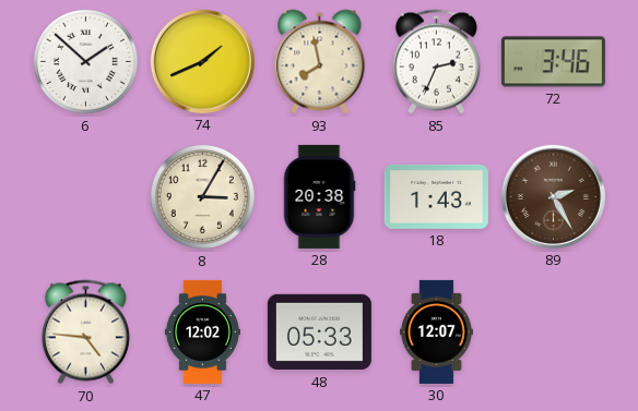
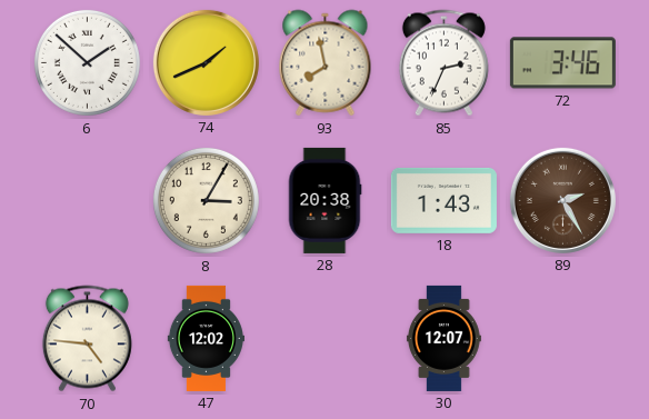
48: 05:33 -> none
